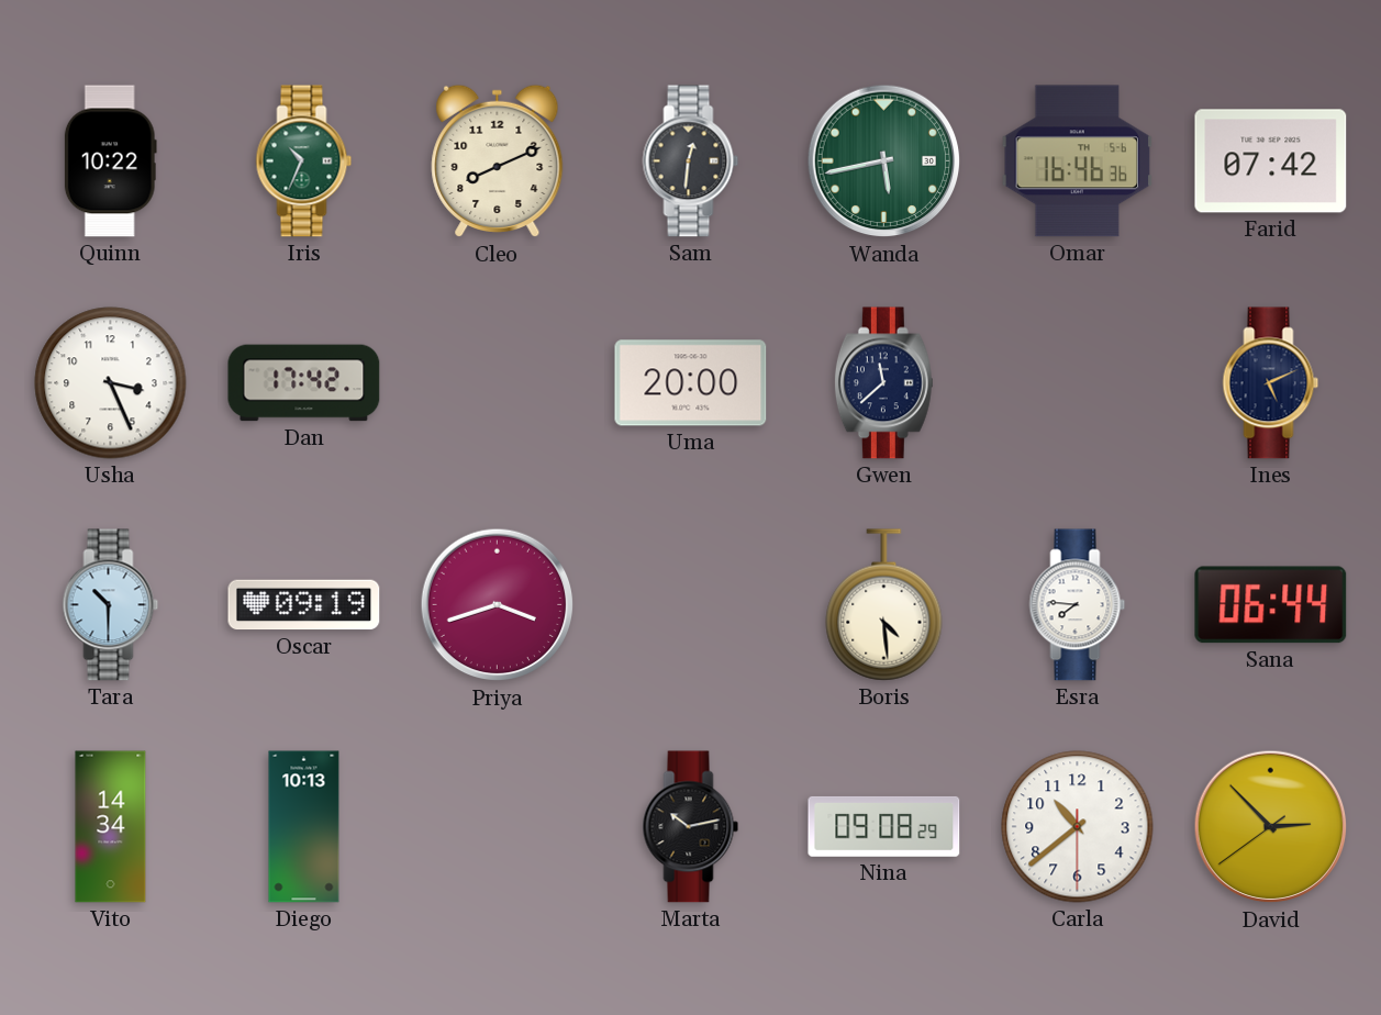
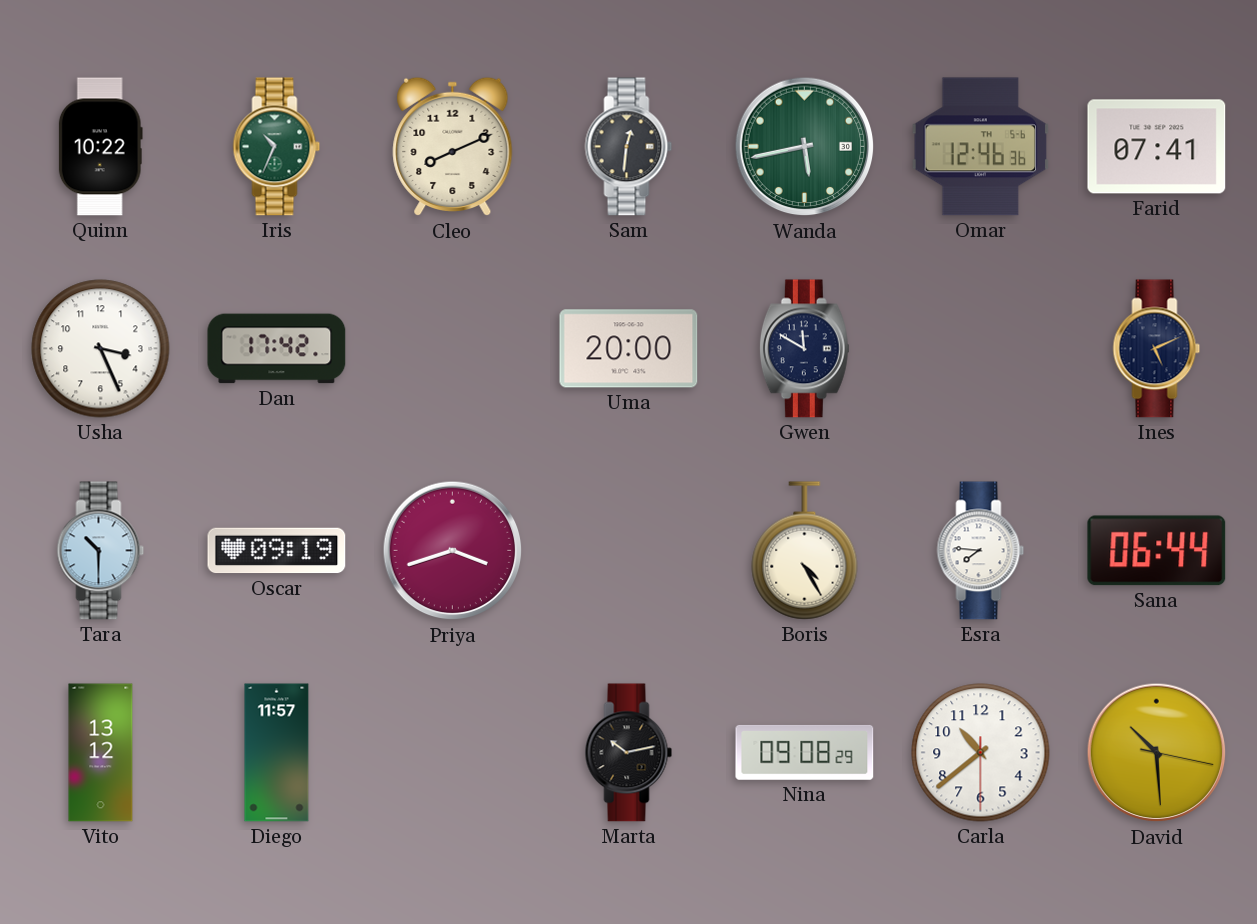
Omar: 16:46 -> 12:46
Farid: 07:42 -> 07:41
Gwen: 11:38 -> 11:50
Boris: 4:29 -> 4:25
Vito: 14:34 -> 13:12
Diego: 10:13 -> 11:57
David: 2:52 -> 10:29
